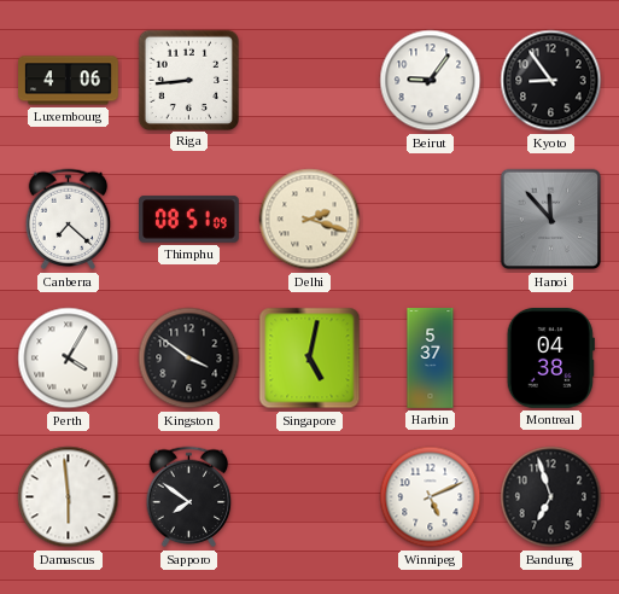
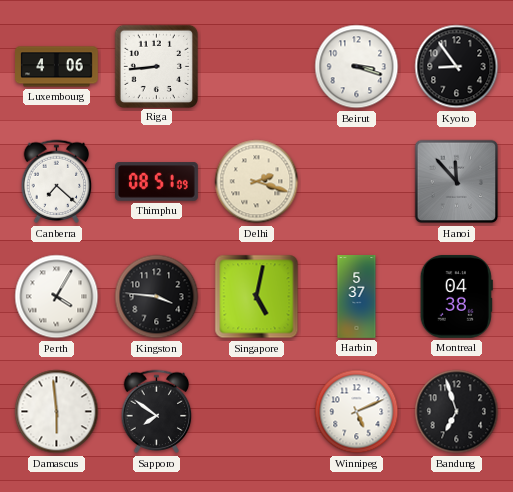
Beirut: 9:06 -> 3:18
Kingston: 3:51 -> 3:46
